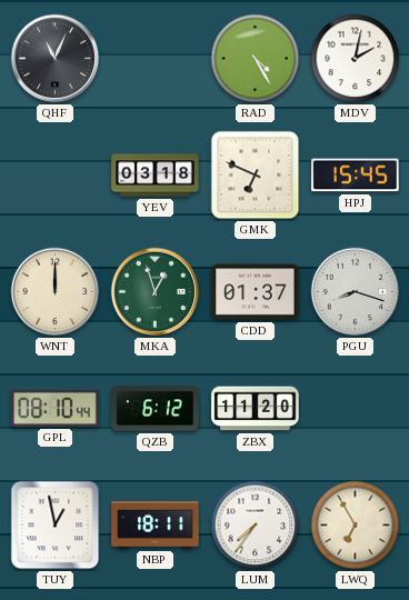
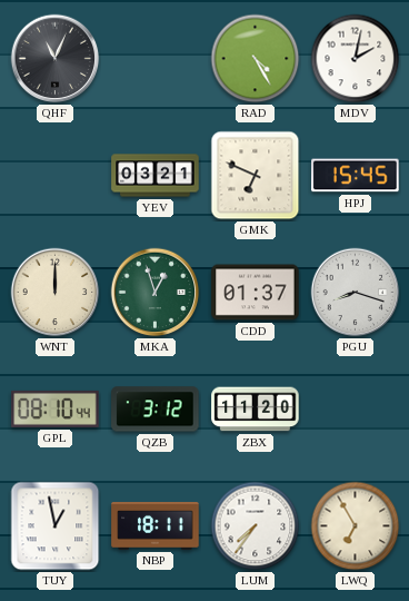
YEV: 03:18 -> 03:21
QZB: 6:12 -> 3:12
